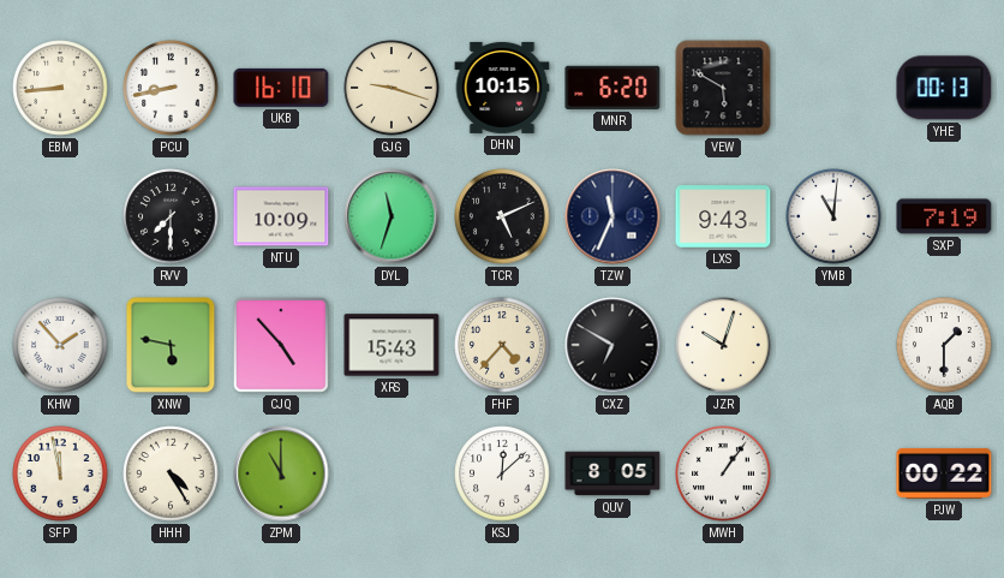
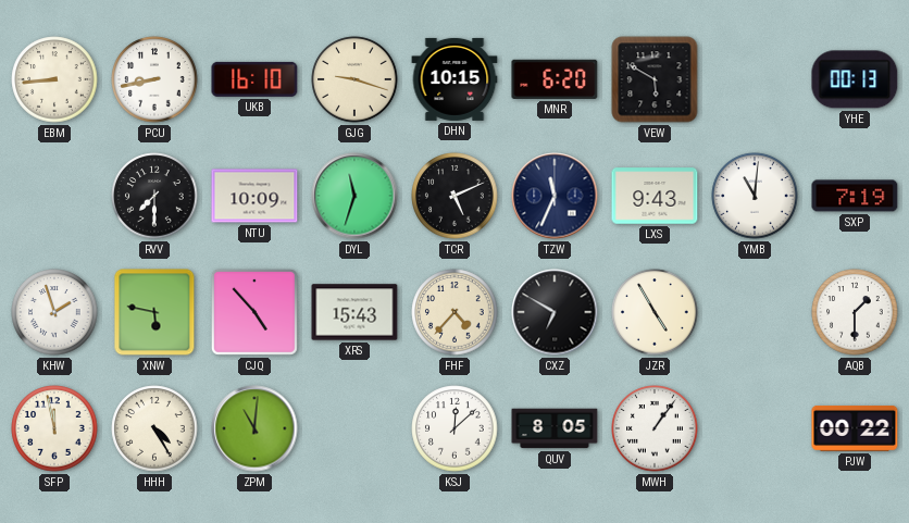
KHW: 1:53 -> 1:57
JZR: 10:03 -> 4:55
ZPM: 11:00 -> 11:01
